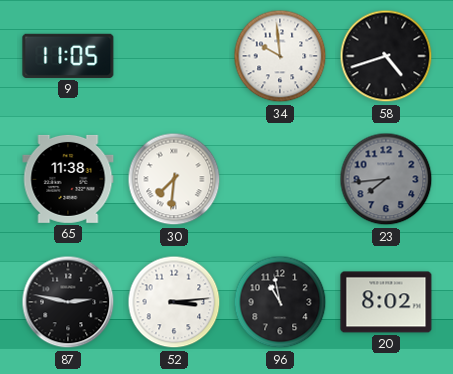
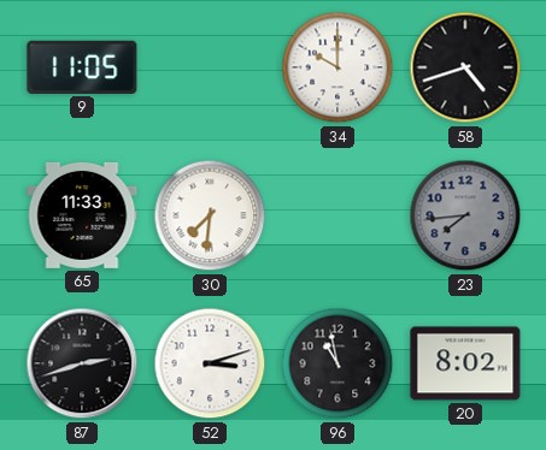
34: 9:59 -> 10:00
65: 11:38 -> 11:33
87: 2:47 -> 2:42
52: 3:14 -> 3:12
